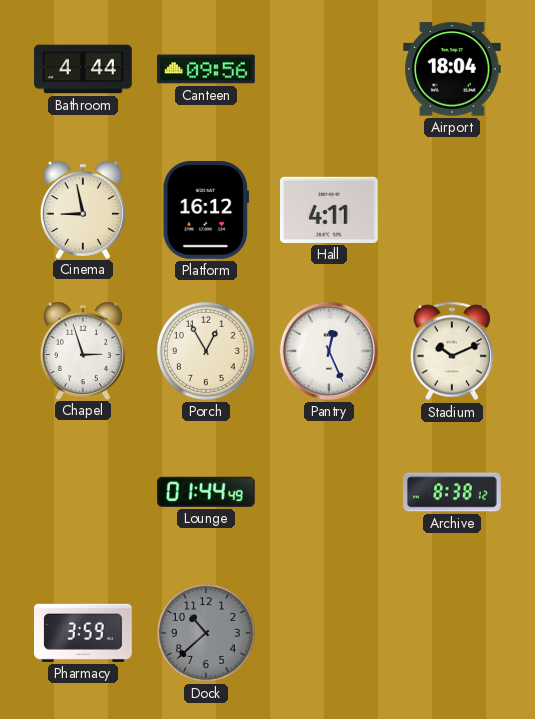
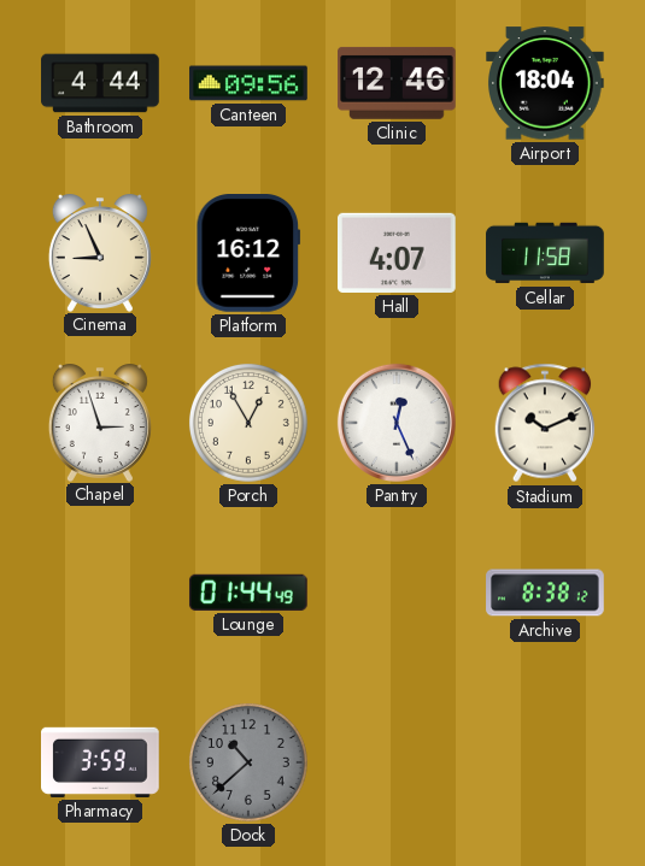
Clinic: none -> 12:46
Cinema: 8:58 -> 8:56
Hall: 4:11 -> 4:07
Cellar: none -> 11:58
